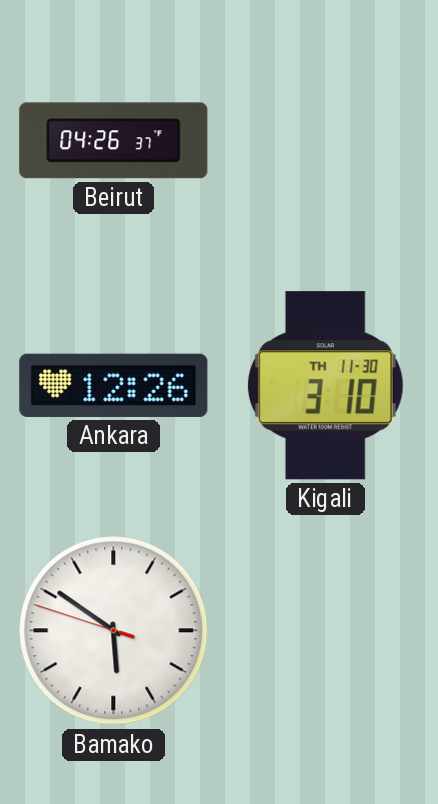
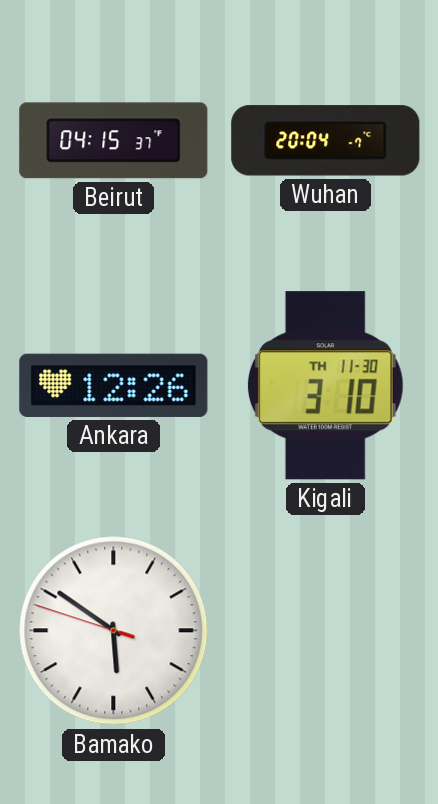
Beirut: 04:26 -> 04:15
Wuhan: none -> 20:04
